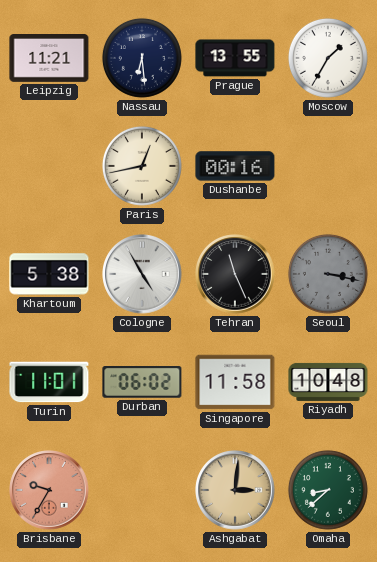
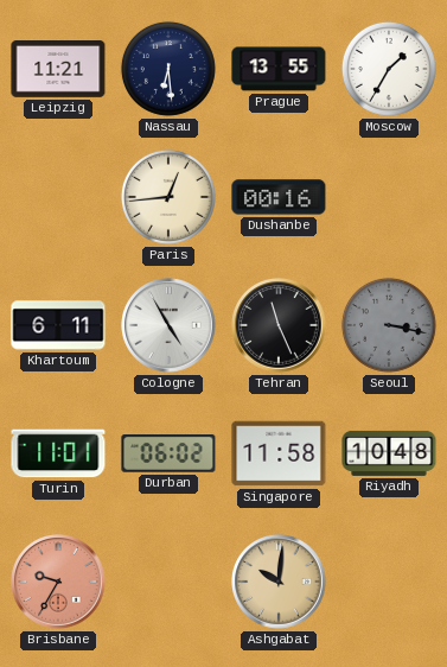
Paris: 12:43 -> 12:44
Khartoum: 5:38 -> 6:11
Ashgabat: 3:01 -> 10:01
Omaha: 8:38 -> none
